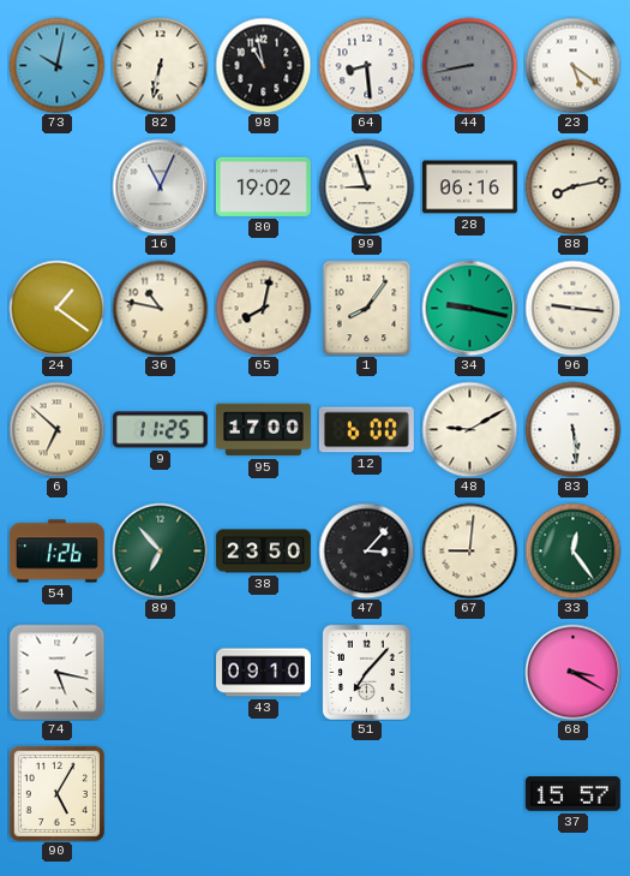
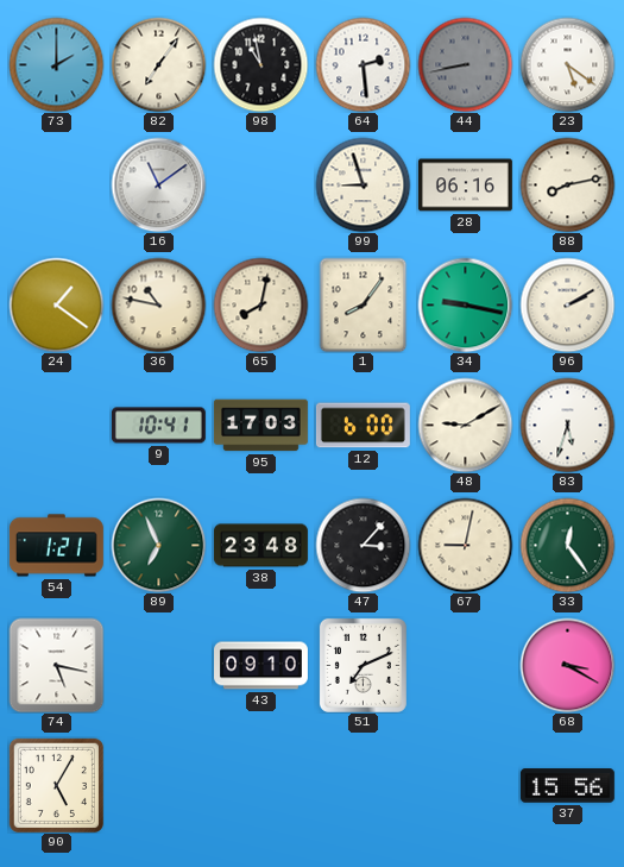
73: 10:02 -> 2:00
82: 6:32 -> 7:06
64: 8:29 -> 2:29
16: 11:04 -> 11:09
80: 19:02 -> none
96: 9:16 -> 2:10
6: 6:52 -> none
9: 11:25 -> 10:41
95: 17:00 -> 17:03
83: 5:29 -> 5:33
54: 1:26 -> 1:21
89: 6:53 -> 6:56
38: 23:50 -> 23:48
67: 9:01 -> 9:02
51: 7:07 -> 7:11
37: 15:57 -> 15:56
